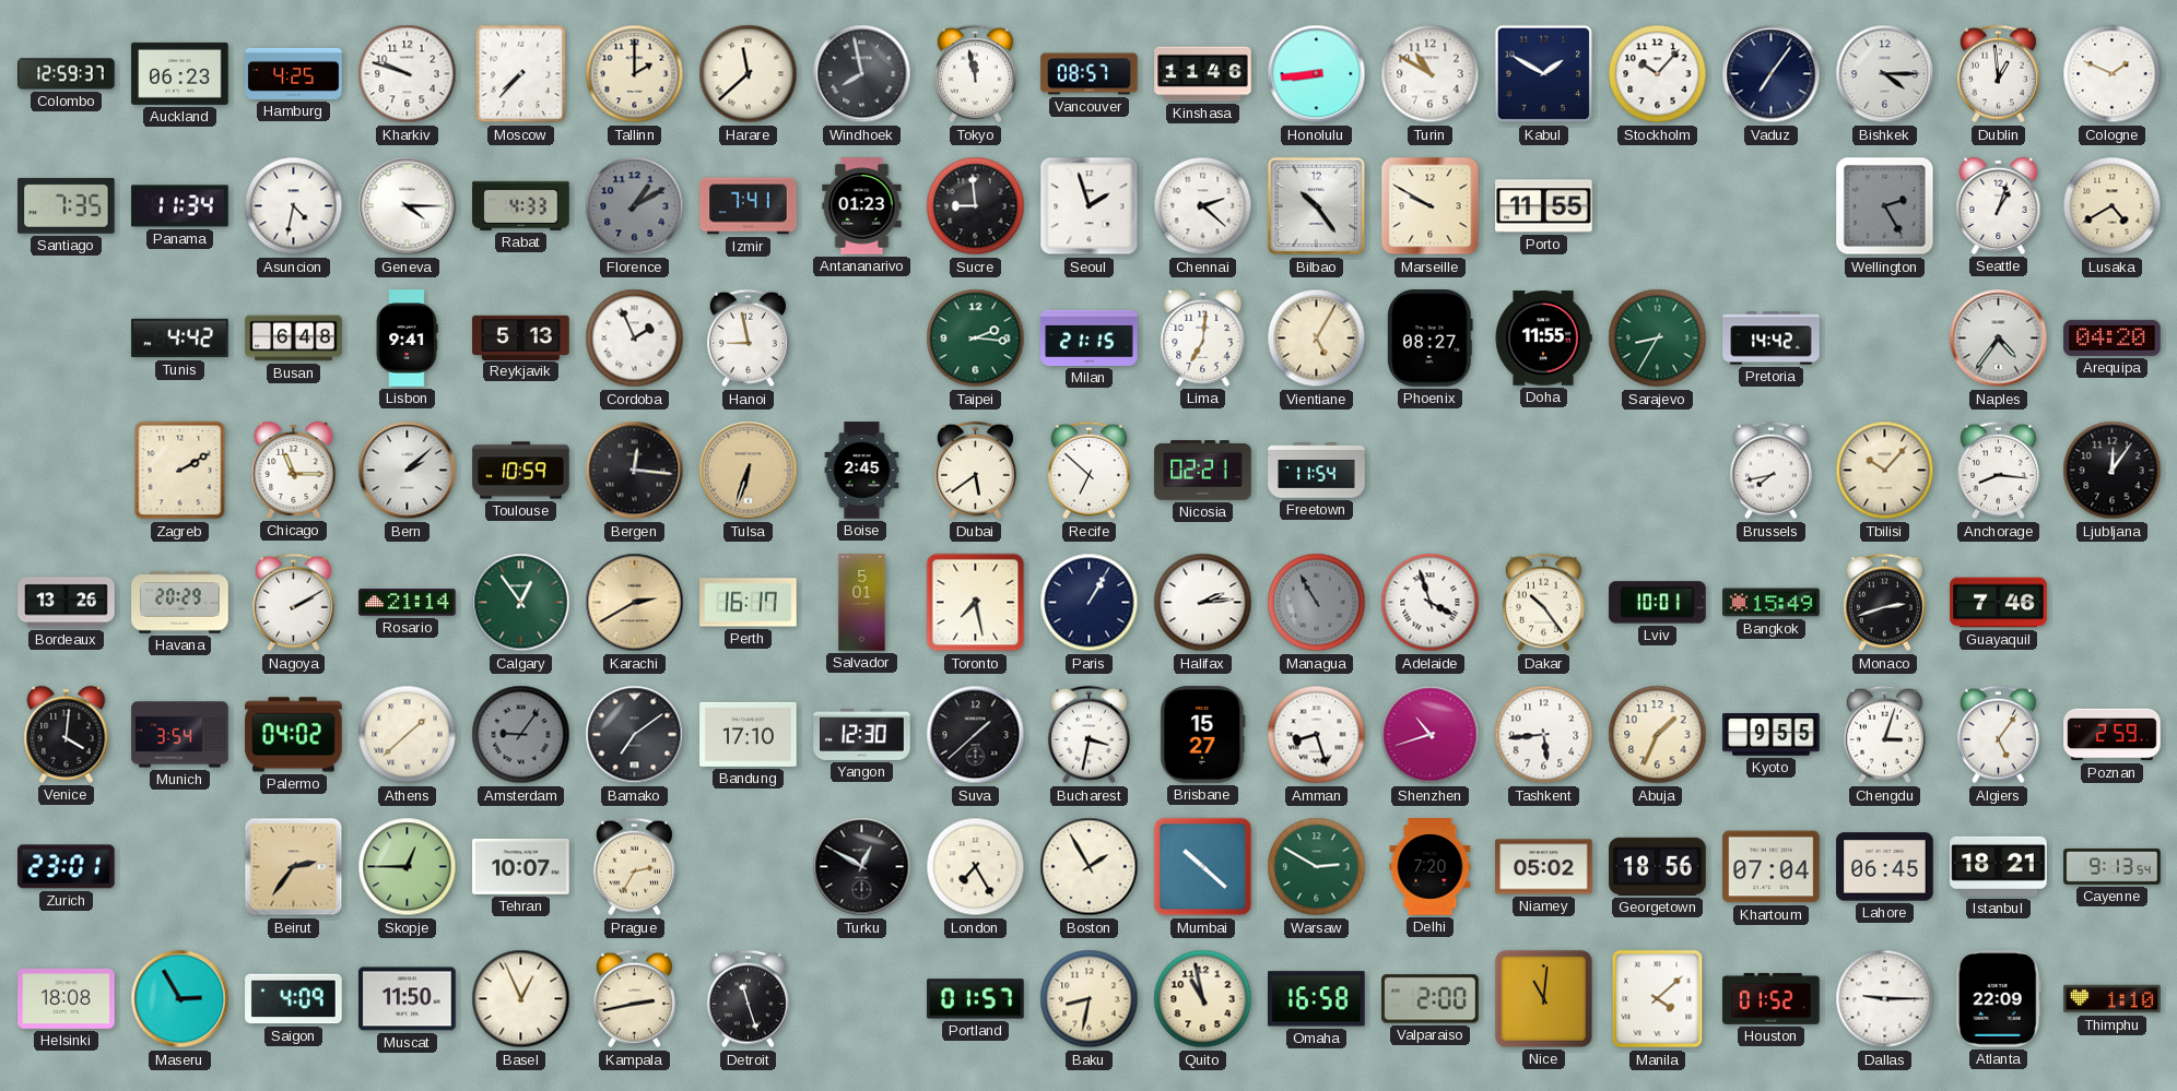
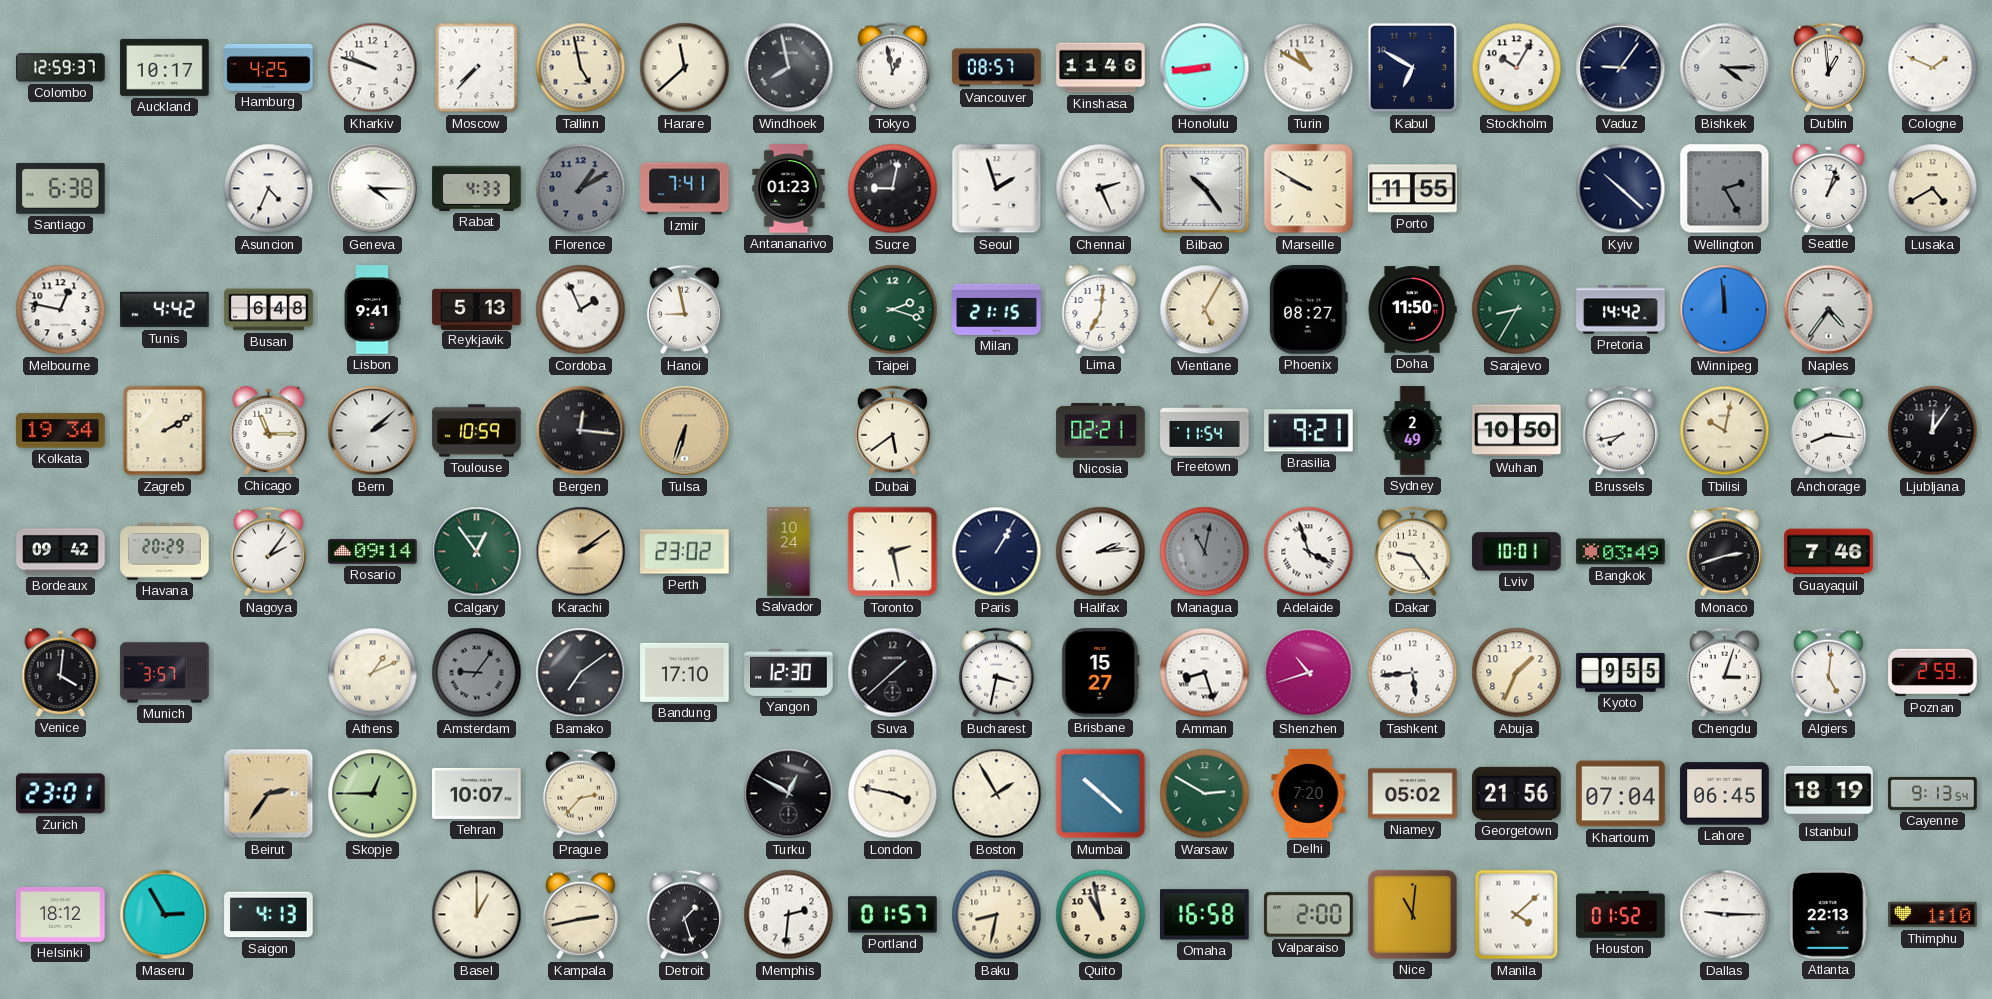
Auckland: 06:23 -> 10:17
Tallinn: 2:00 -> 4:58
Tokyo: 11:58 -> 12:58
Kabul: 1:50 -> 6:50
Stockholm: 10:07 -> 10:05
Vaduz: 7:06 -> 9:06
Santiago: 7:35 -> 6:38
Panama: 11:34 -> none
Asuncion: 4:32 -> 4:34
Sucre: 8:59 -> 9:02
Chennai: 2:22 -> 2:26
Kyiv: none -> 10:22
Melbourne: none -> 12:47
Taipei: 2:16 -> 2:18
Doha: 11:55 -> 11:50
Winnipeg: none -> 11:59
Arequipa: 04:20 -> none
Kolkata: none -> 19:34
Boise: 2:45 -> none
Recife: 6:52 -> none
Brasilia: none -> 9:21
Sydney: none -> 2:49
Wuhan: none -> 10:50
Tbilisi: 10:07 -> 10:02
Bordeaux: 13:26 -> 09:42
Nagoya: 2:10 -> 2:06
Rosario: 21:14 -> 09:14
Karachi: 2:40 -> 2:09
Perth: 16:17 -> 23:02
Salvador: 5:01 -> 10:24
Toronto: 7:28 -> 2:28
Managua: 10:55 -> 11:02
Dakar: 10:24 -> 9:24
Bangkok: 15:49 -> 03:49
Munich: 3:54 -> 3:57
Palermo: 04:02 -> none
Athens: 1:38 -> 1:11
Algiers: 5:06 -> 5:01
Prague: 2:35 -> 2:37
London: 7:25 -> 3:47
Georgetown: 18:56 -> 21:56
Istanbul: 18:21 -> 18:19
Helsinki: 18:08 -> 18:12
Saigon: 4:09 -> 4:13
Muscat: 11:50 -> none
Basel: 12:56 -> 1:00
Detroit: 11:27 -> 1:27
Memphis: none -> 2:31
Atlanta: 22:09 -> 22:13
